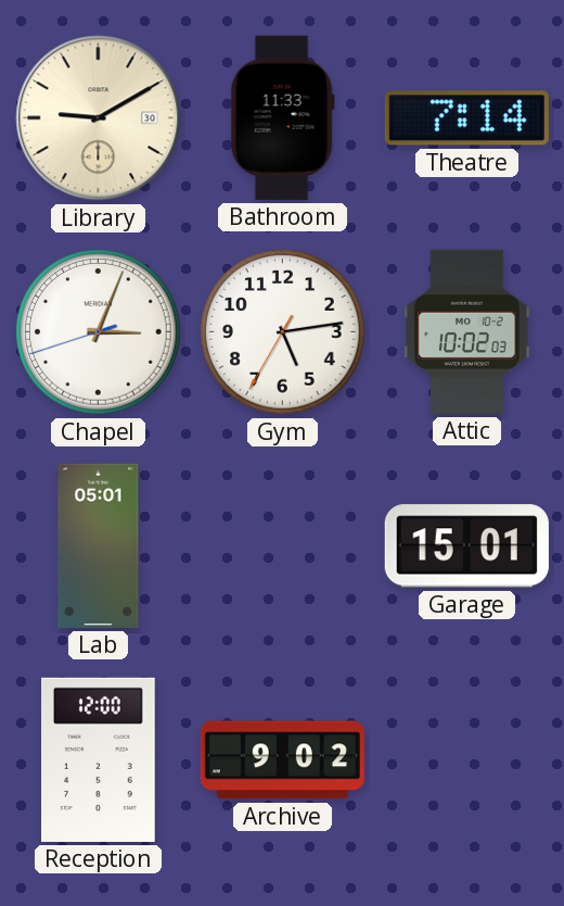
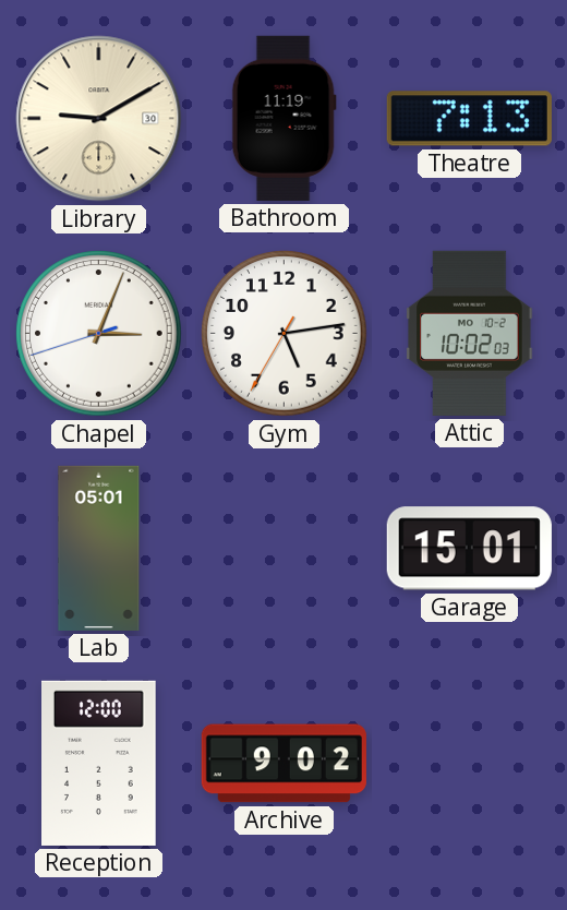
Bathroom: 11:33 -> 11:19
Theatre: 7:14 -> 7:13
